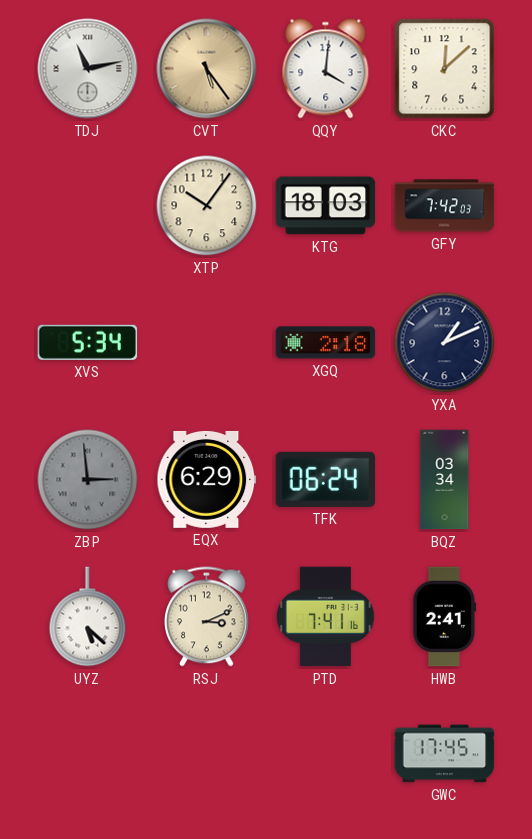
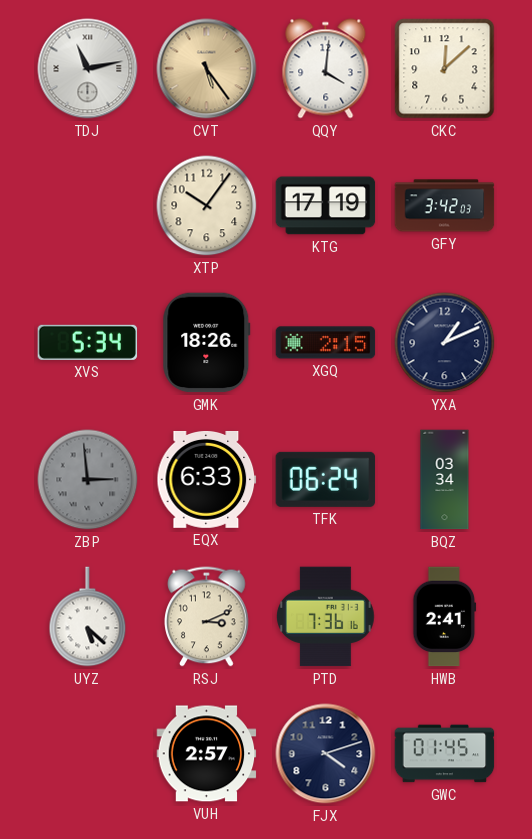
KTG: 18:03 -> 17:19
GFY: 7:42 -> 3:42
GMK: none -> 18:26
XGQ: 2:18 -> 2:15
EQX: 6:29 -> 6:33
PTD: 7:41 -> 7:36
VUH: none -> 2:57
FJX: none -> 4:12
GWC: 17:45 -> 01:45
